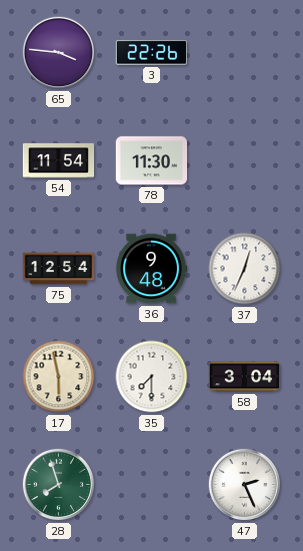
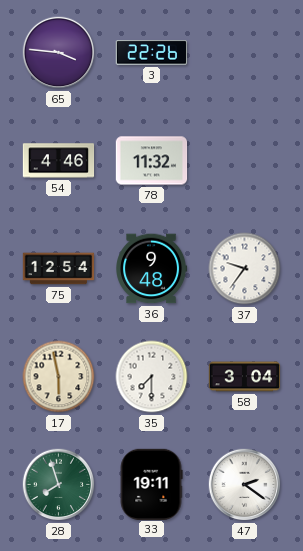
54: 11:54 -> 4:46
78: 11:30 -> 11:32
37: 12:34 -> 9:36
33: none -> 19:11
47: 2:26 -> 2:21
